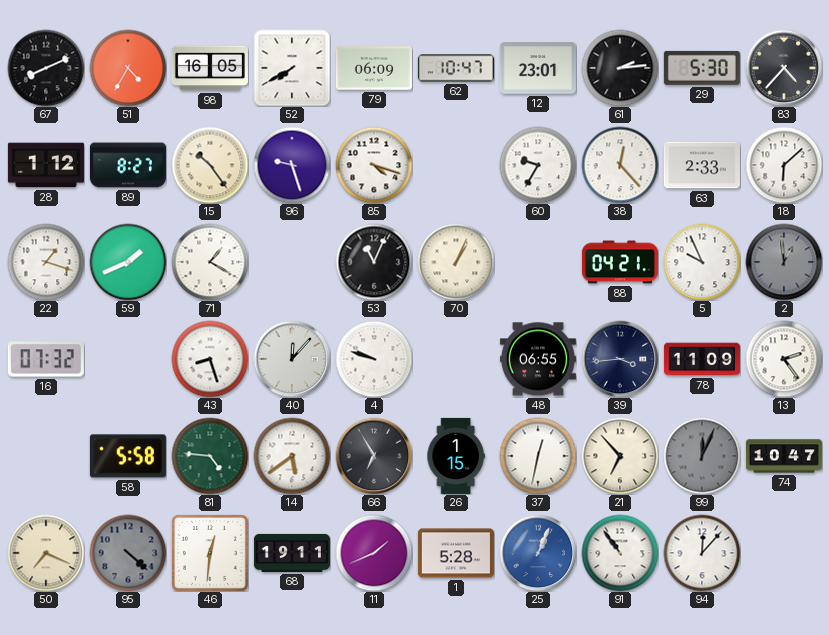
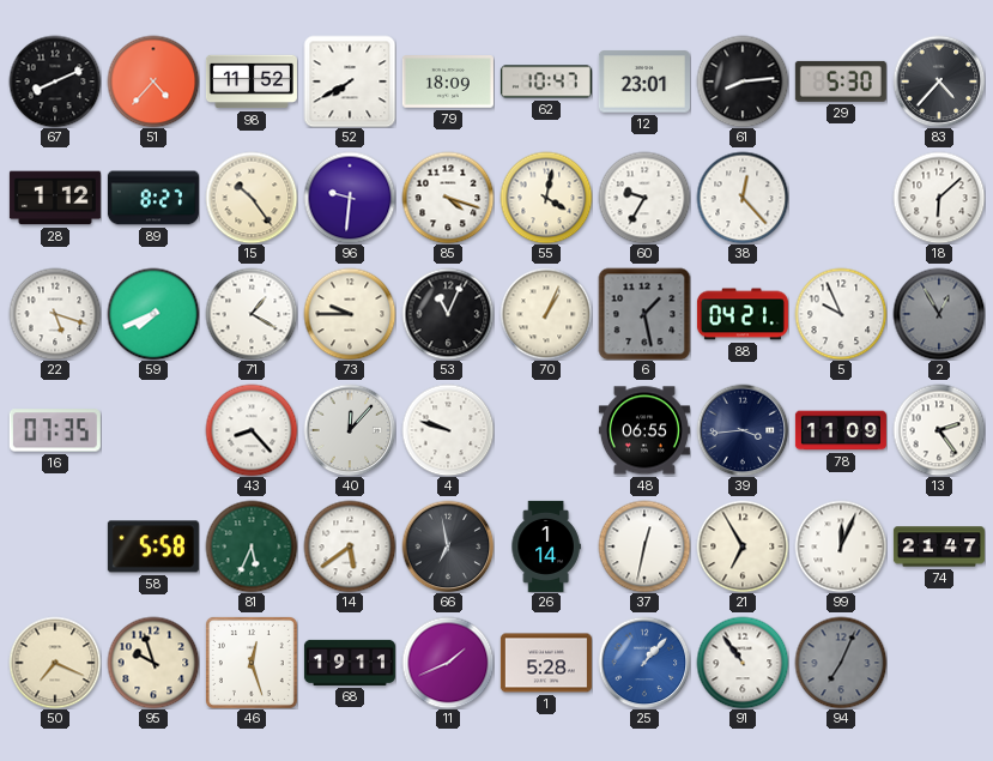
51: 4:35 -> 4:37
98: 16:05 -> 11:52
79: 06:09 -> 18:09
61: 2:14 -> 8:14
96: 9:27 -> 9:31
55: none -> 4:02
63: 2:33 -> none
22: 1:18 -> 5:18
59: 1:41 -> 7:41
73: none -> 9:45
6: none -> 1:28
2: 12:59 -> 12:55
16: 07:32 -> 07:35
43: 8:27 -> 8:23
81: 4:46 -> 5:34
66: 6:55 -> 6:58
26: 1:15 -> 1:14
21: 6:53 -> 6:55
99 dial: grey -> white
74: 10:47 -> 21:47
95: 4:22 -> 9:57
95 dial: grey -> cream
46: 12:31 -> 12:27
25: 1:04 -> 1:07
94: 12:07 -> 7:04
94 dial: white -> grey
